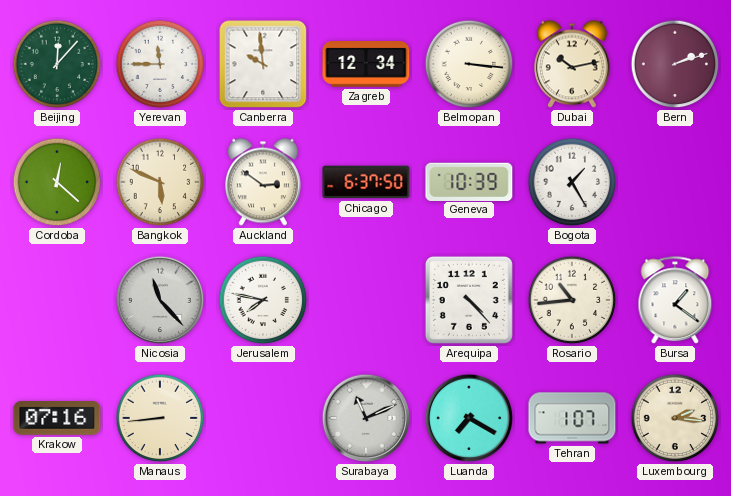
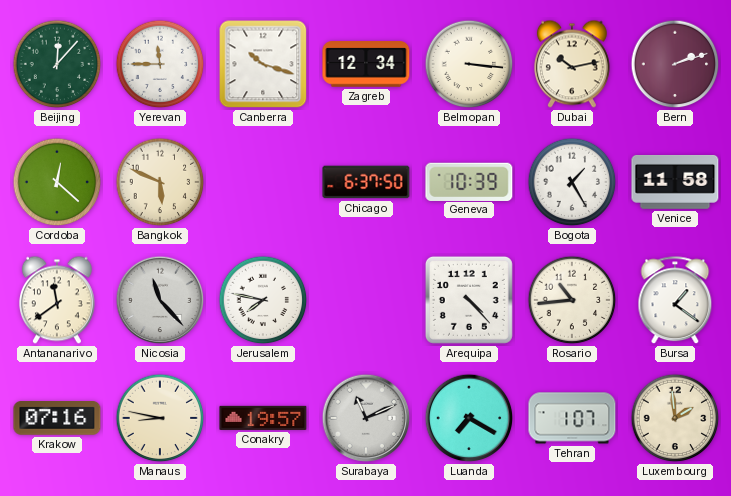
Canberra: 9:59 -> 10:18
Auckland: 2:51 -> none
Venice: none -> 11:58
Antananarivo: none -> 11:39
Manaus: 8:44 -> 8:47
Conakry: none -> 19:57
Luxembourg: 2:16 -> 1:59
